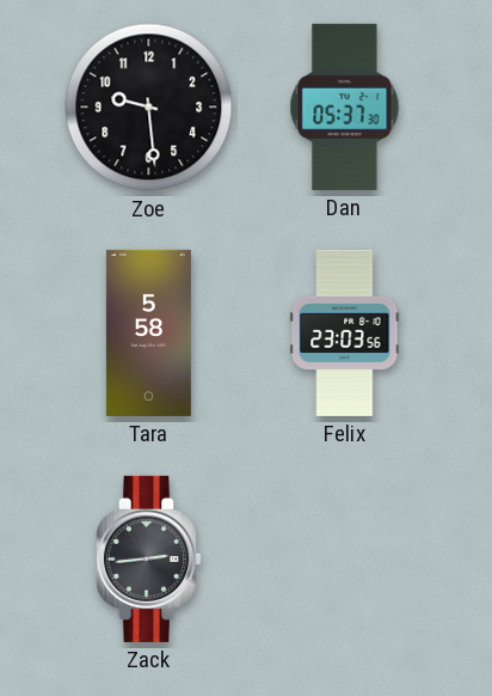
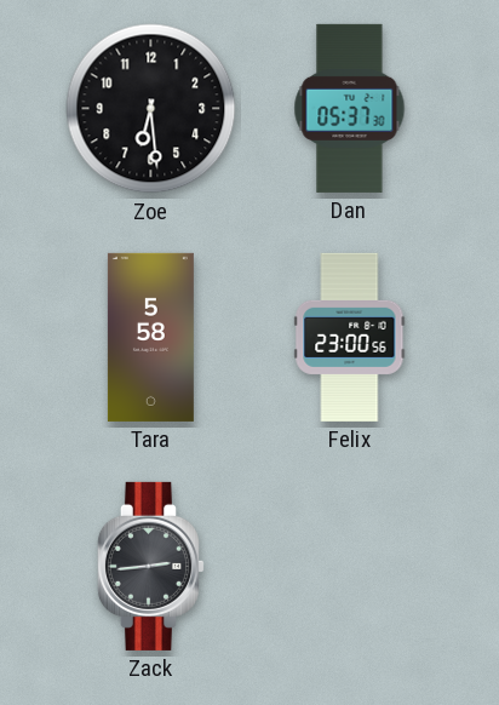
Zoe: 9:29 -> 6:29
Felix: 23:03 -> 23:00
